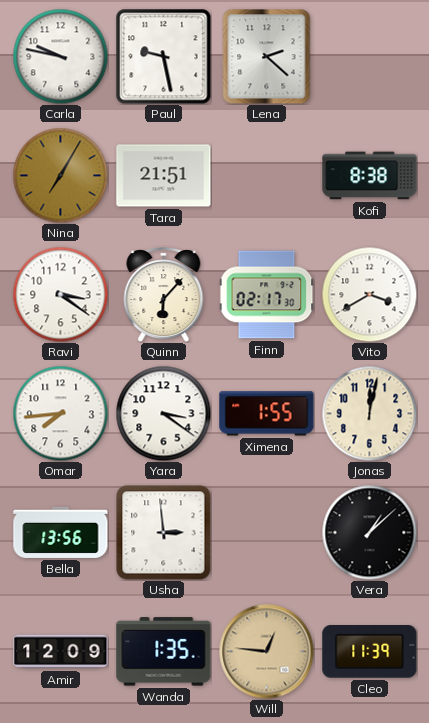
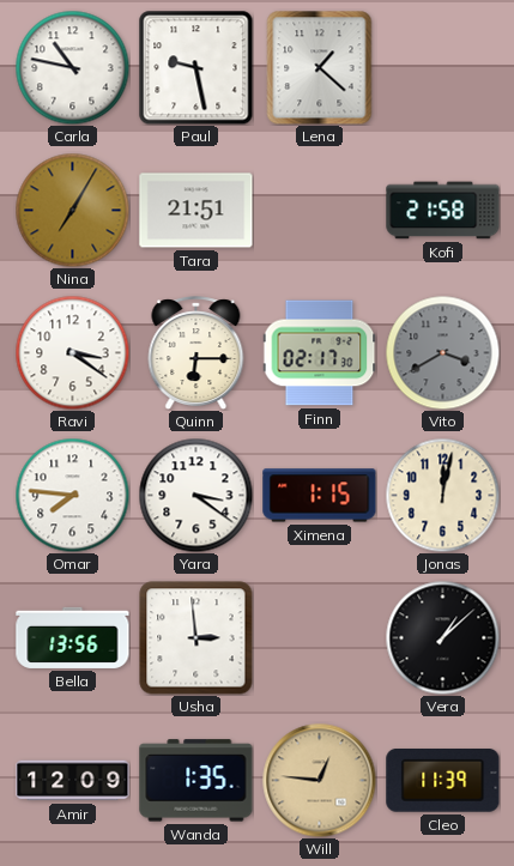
Carla: 9:47 -> 10:47
Lena: 2:22 -> 1:22
Kofi: 8:38 -> 21:58
Quinn: 6:07 -> 6:15
Vito dial: white -> grey
Omar: 7:44 -> 7:46
Ximena: 1:55 -> 1:15
